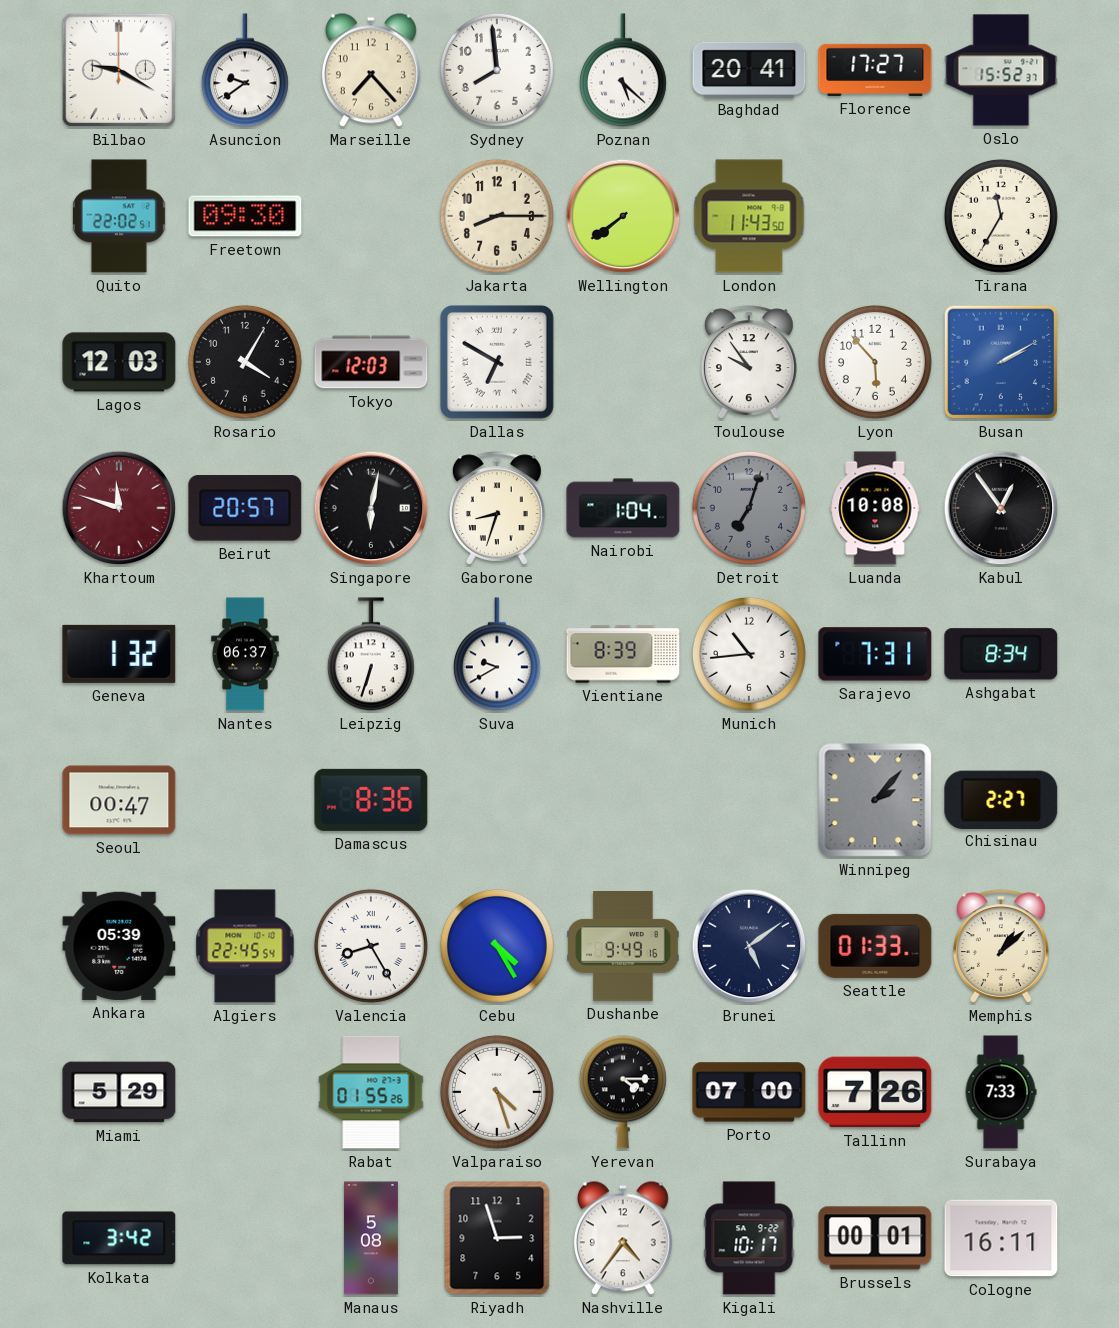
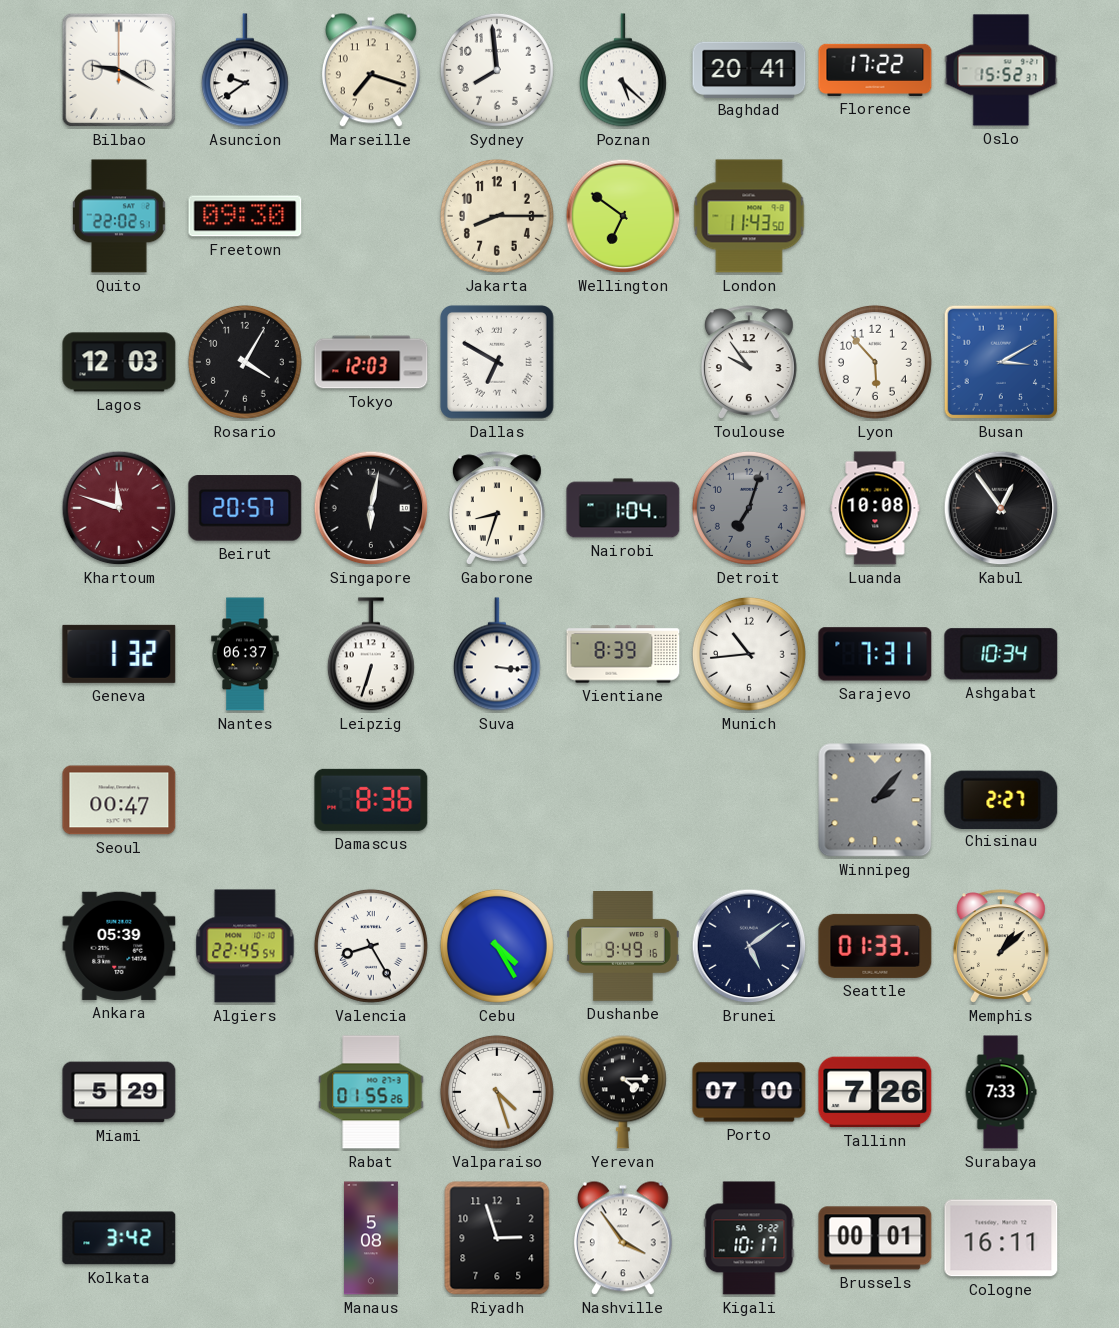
Marseille: 7:23 -> 7:18
Florence: 17:27 -> 17:22
Wellington: 7:39 -> 6:51
Tirana: 11:35 -> none
Busan: 2:10 -> 3:10
Suva: 9:40 -> 3:16
Ashgabat: 8:34 -> 10:34
Nashville: 4:36 -> 3:54
